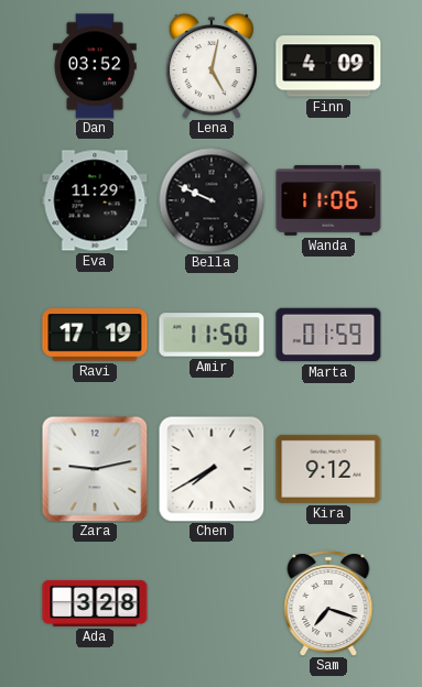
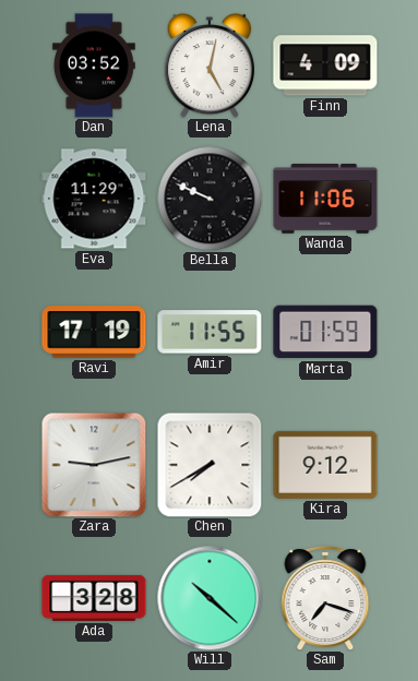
Amir: 11:50 -> 11:55
Will: none -> 10:22
